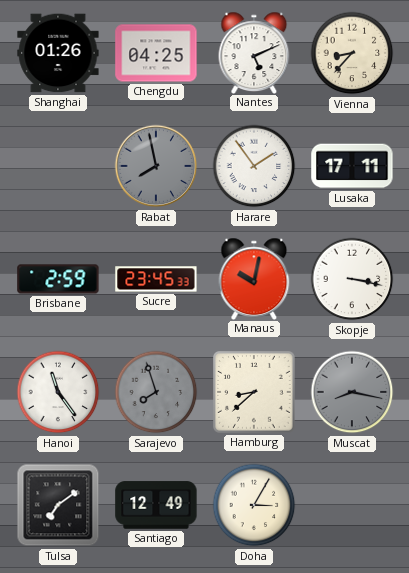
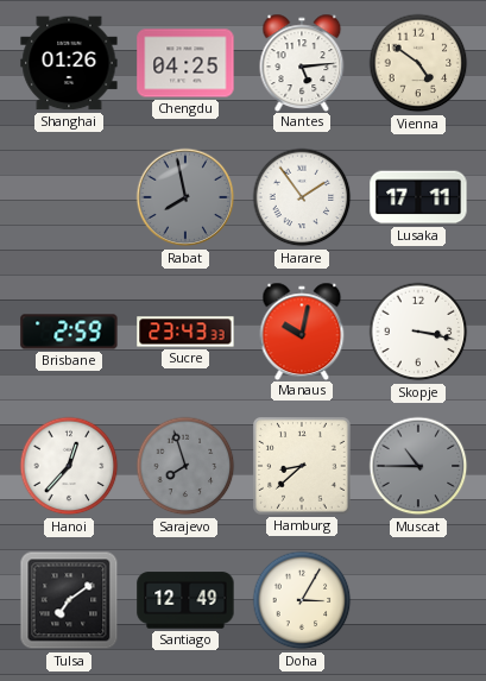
Nantes: 5:11 -> 5:14
Vienna: 8:37 -> 4:51
Sucre: 23:45 -> 23:43
Hanoi: 11:24 -> 12:37
Muscat: 8:17 -> 10:45
